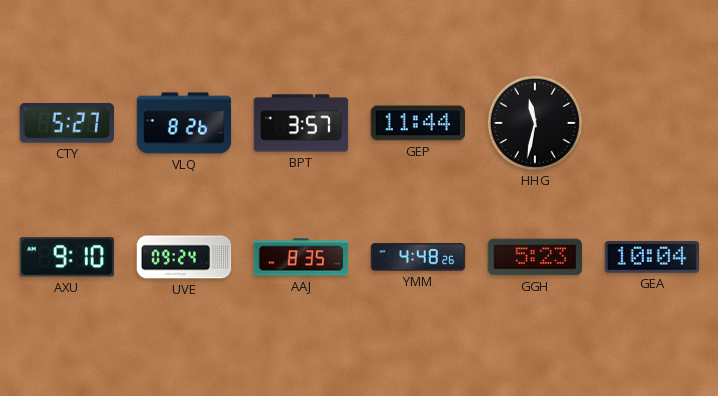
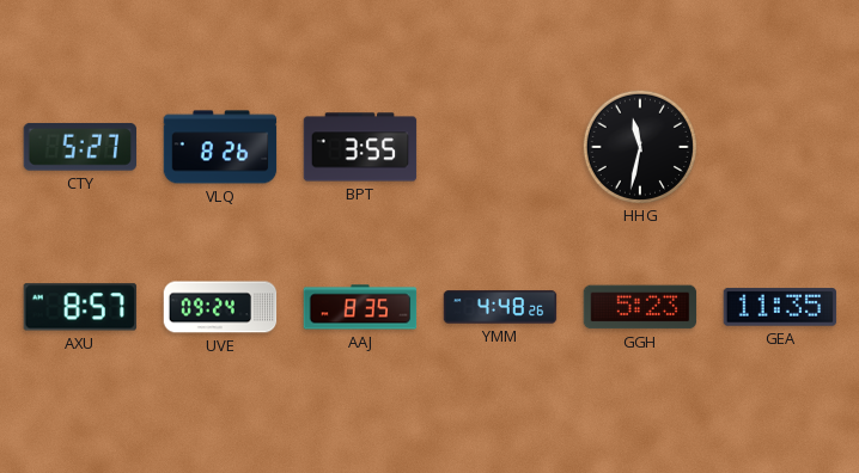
BPT: 3:57 -> 3:55
GEP: 11:44 -> none
AXU: 9:10 -> 8:57
GEA: 10:04 -> 11:35
